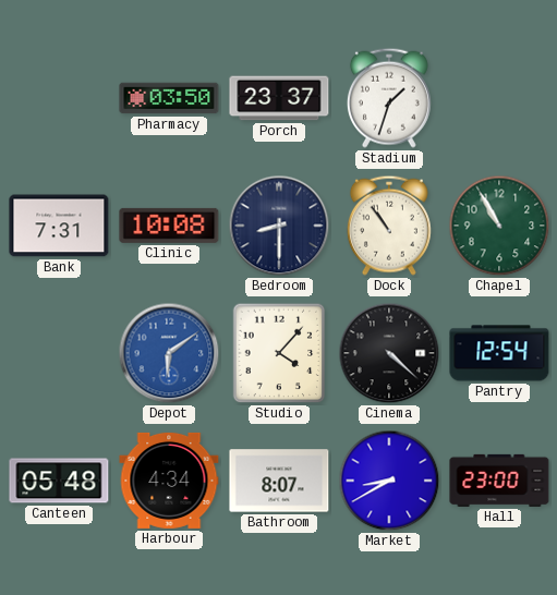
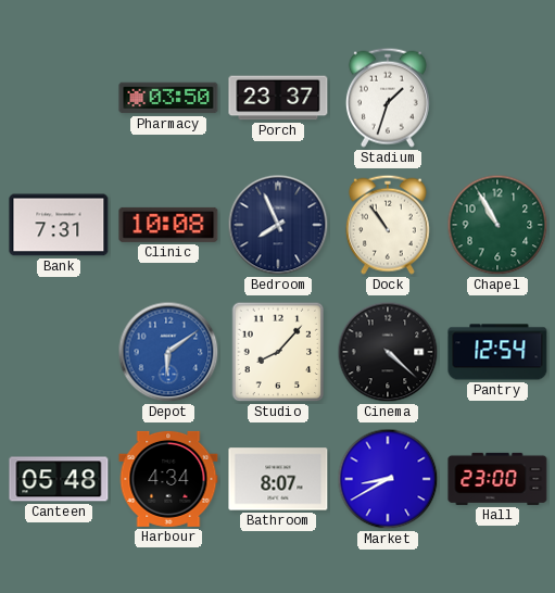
Bedroom: 8:30 -> 7:56
Studio: 4:07 -> 8:07
